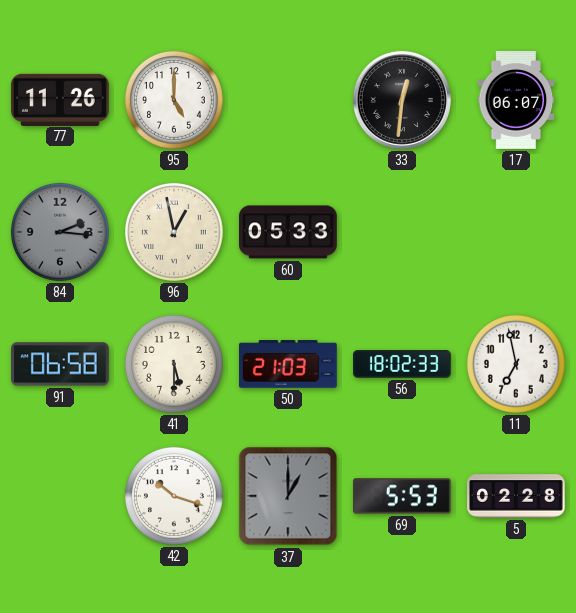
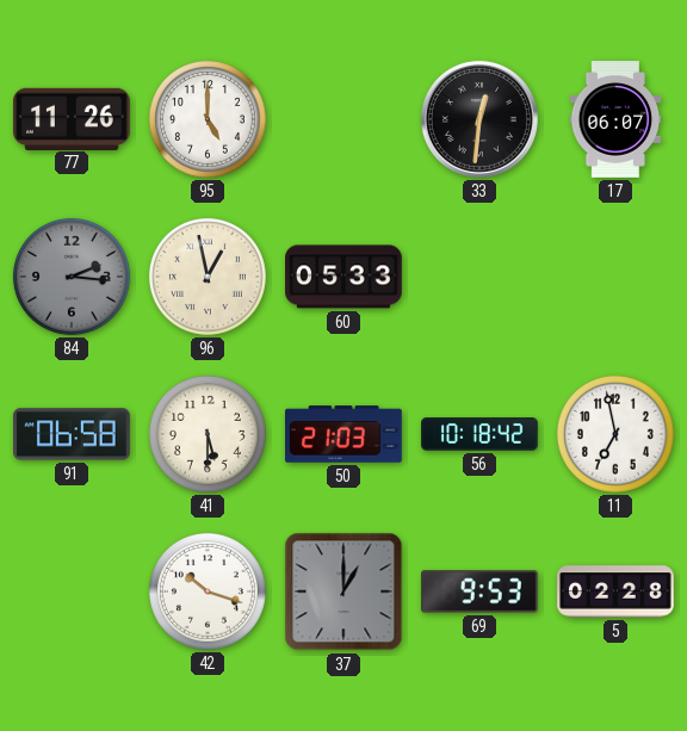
56: 18:02 -> 10:18
69: 5:53 -> 9:53
